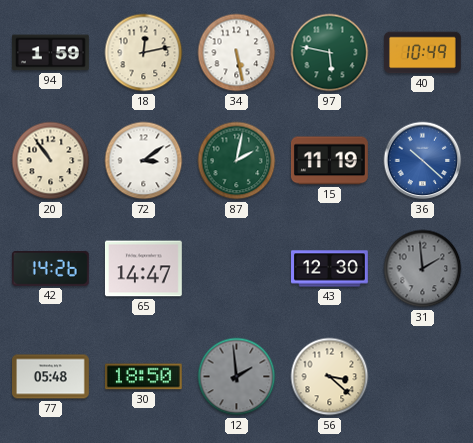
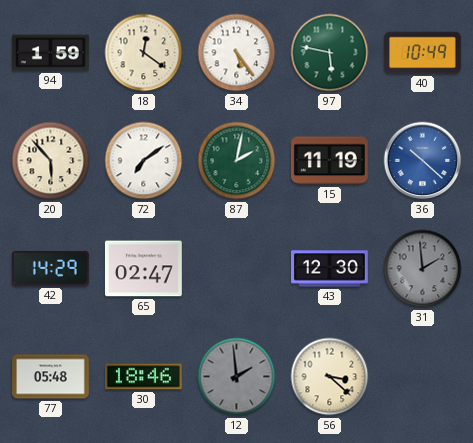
18: 12:13 -> 12:21
34: 5:28 -> 5:24
20: 10:54 -> 5:53
72: 3:09 -> 7:09
42: 14:26 -> 14:29
65: 14:47 -> 02:47
30: 18:50 -> 18:46
